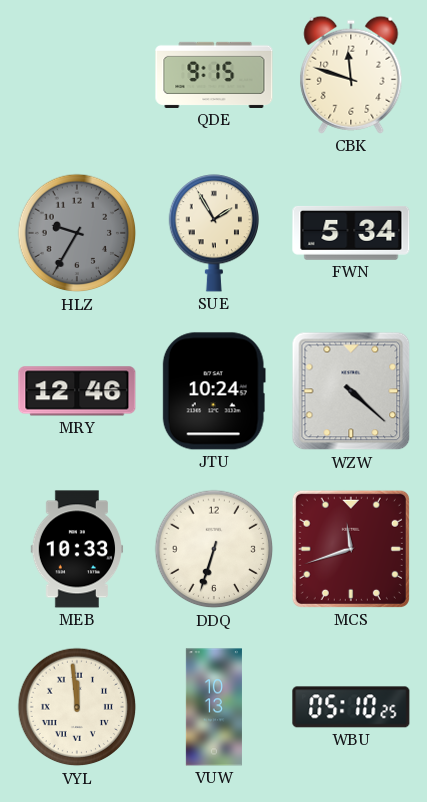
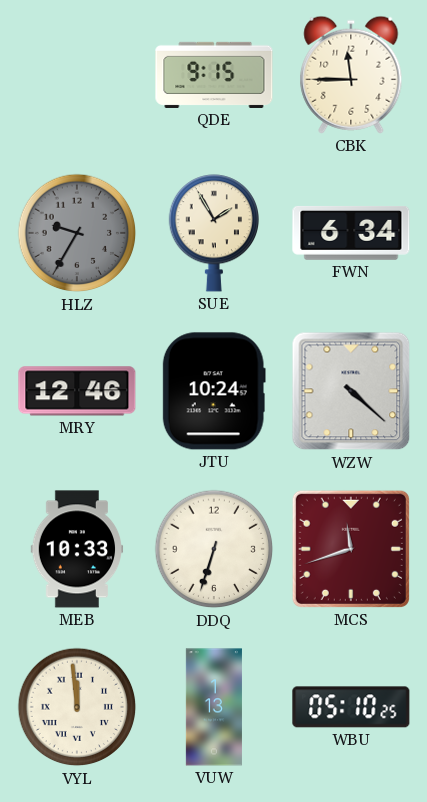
CBK: 11:48 -> 11:45
FWN: 5:34 -> 6:34
VUW: 10:13 -> 1:13
